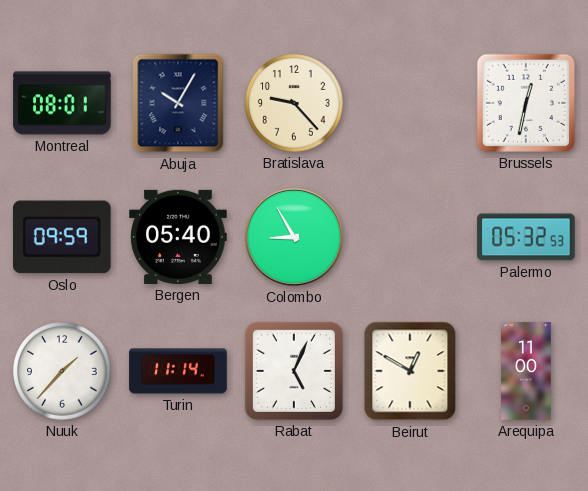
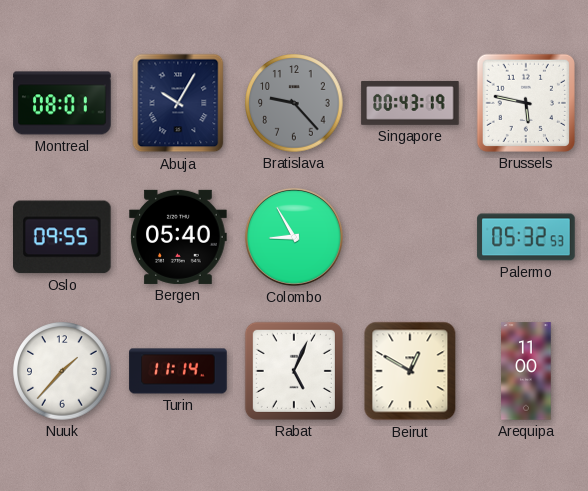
Bratislava dial: cream -> grey
Singapore: none -> 00:43
Brussels: 12:32 -> 5:47
Oslo: 09:59 -> 09:55
